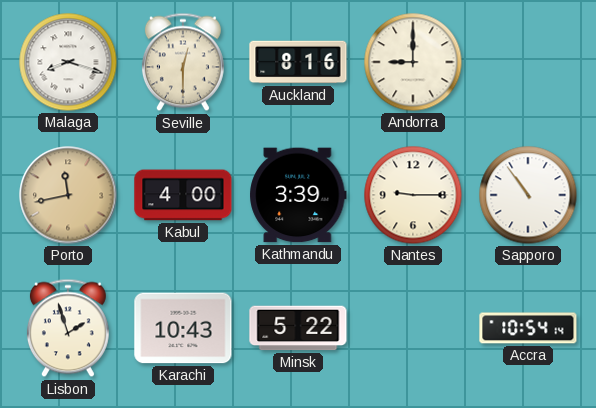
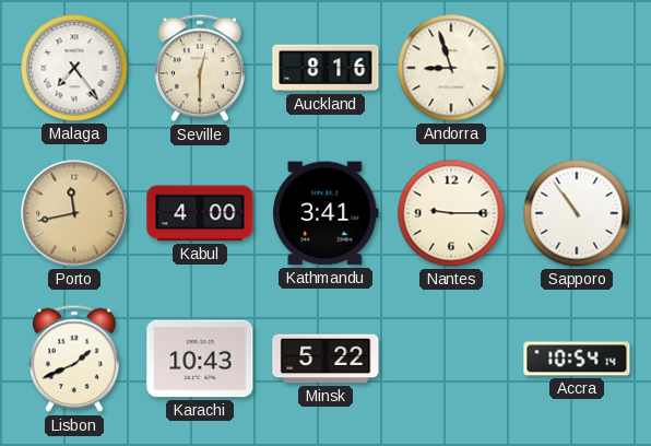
Malaga: 8:18 -> 7:24
Andorra: 9:00 -> 8:57
Kathmandu: 3:39 -> 3:41
Lisbon: 1:57 -> 1:41
